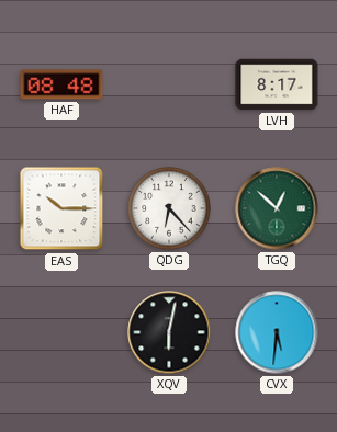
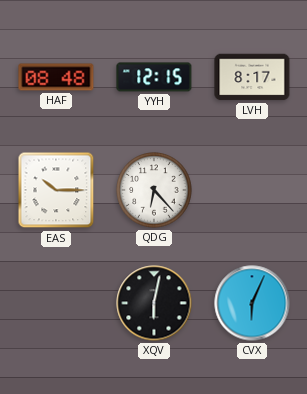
YYH: none -> 12:15
TGQ: 12:52 -> none
CVX: 5:31 -> 6:04
